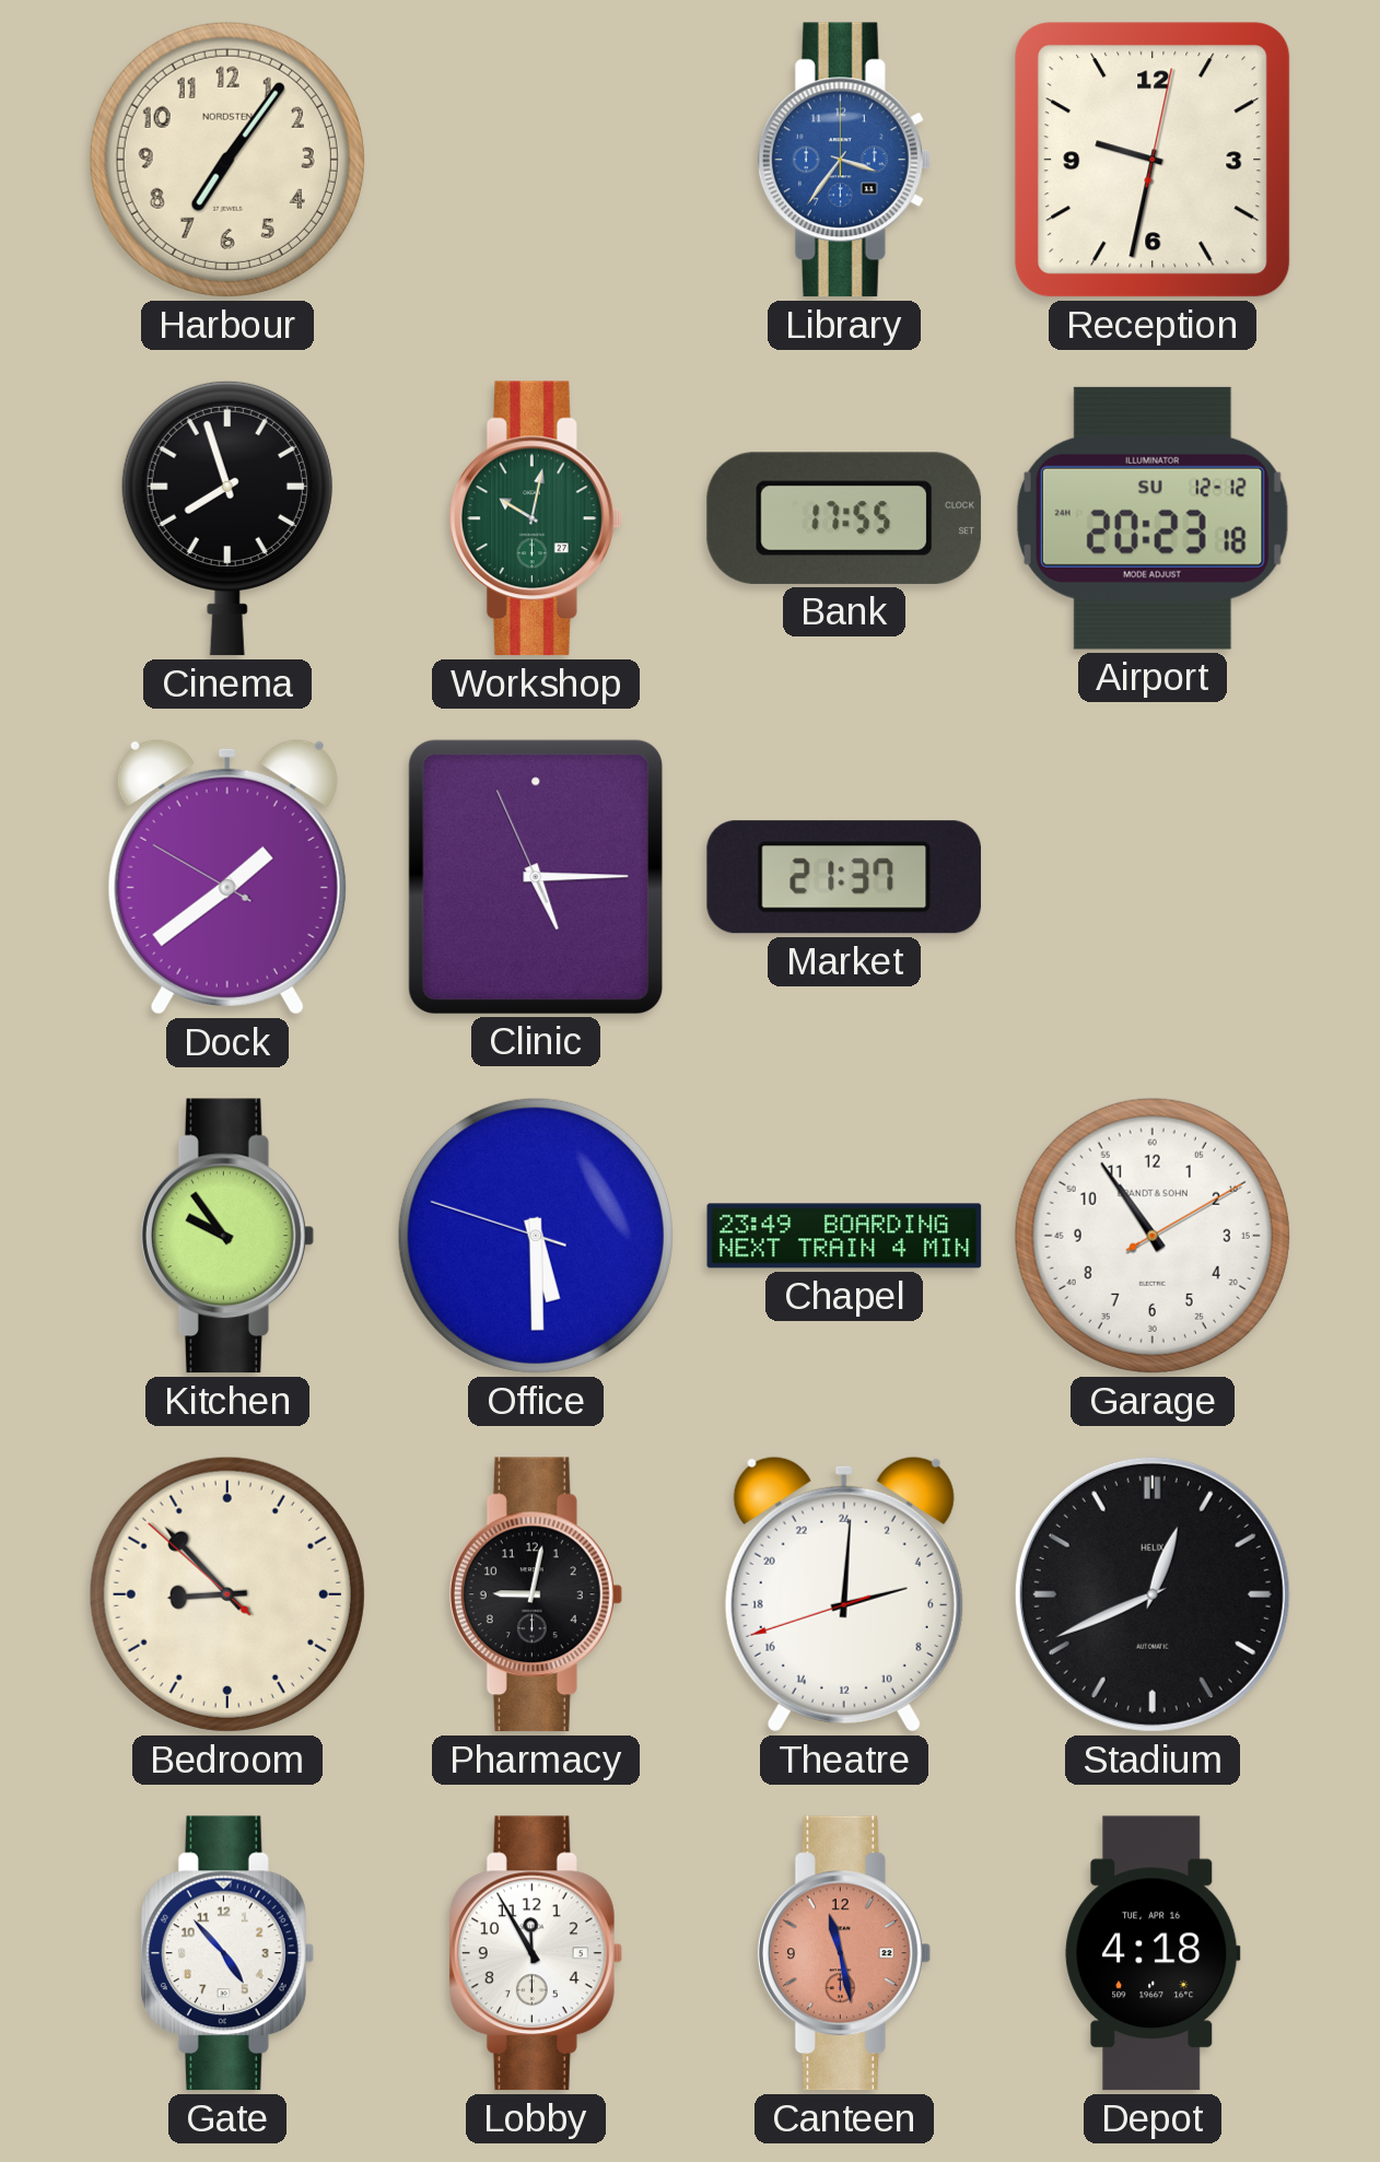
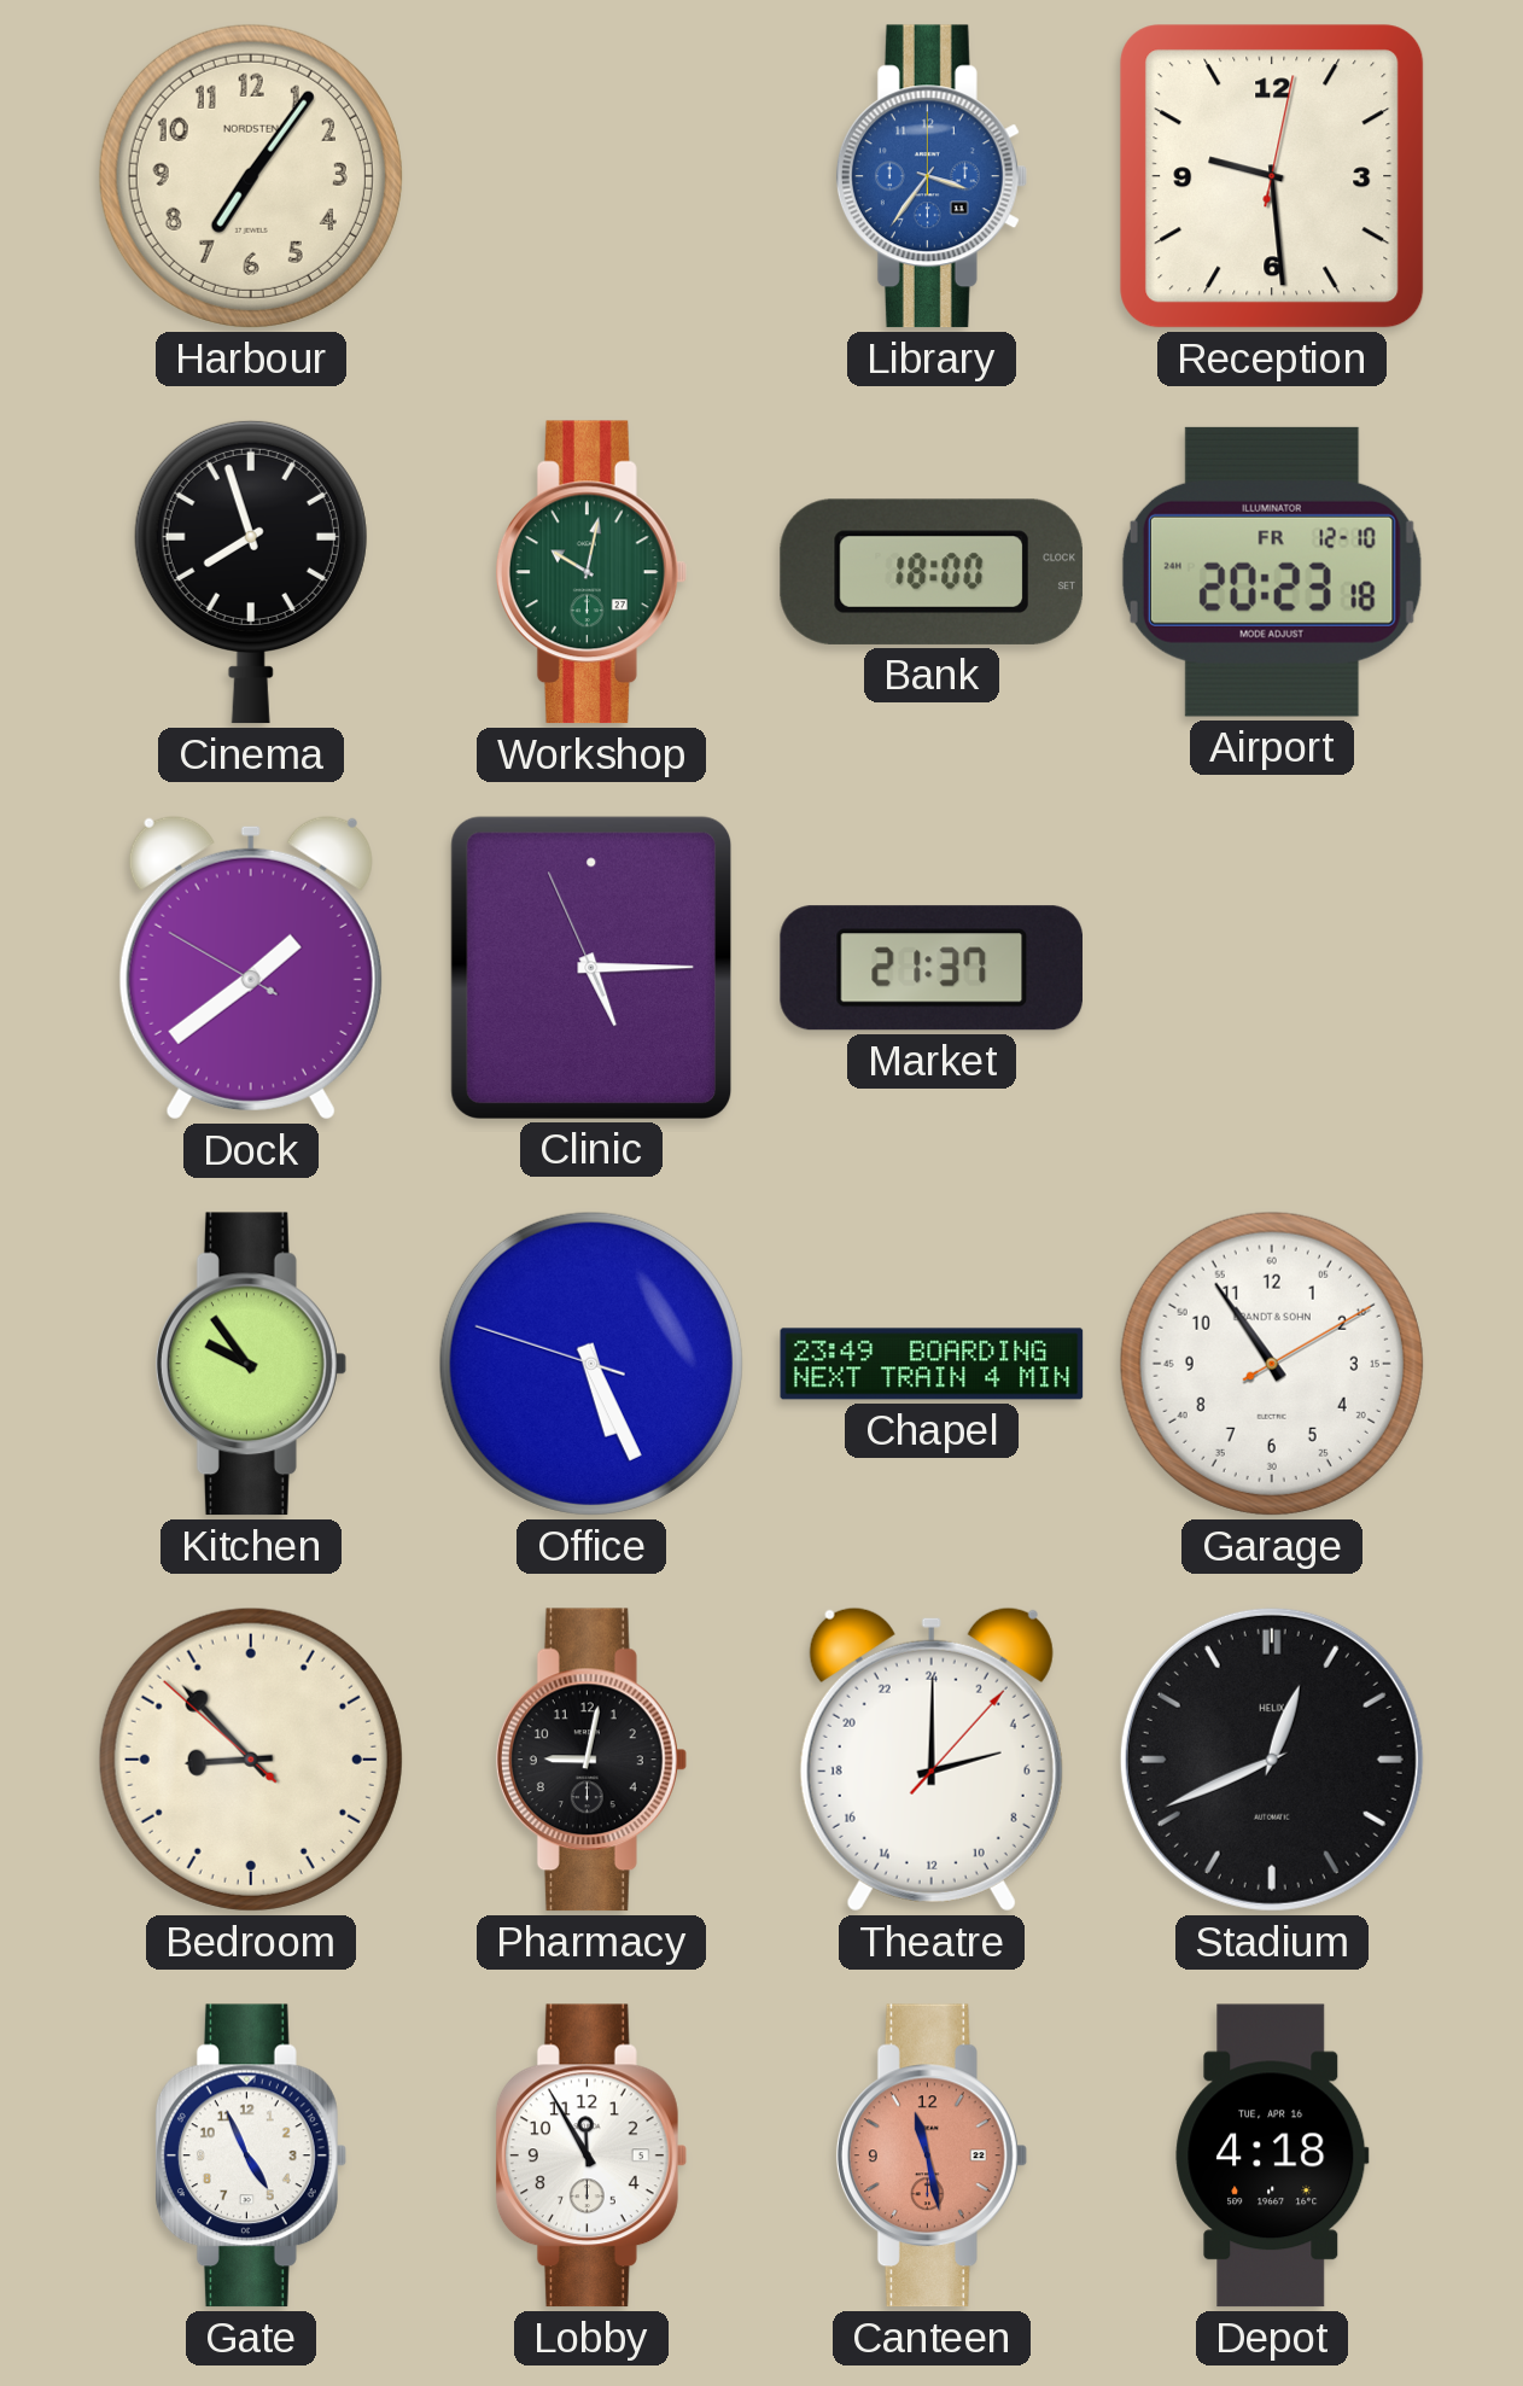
Reception: 9:32 -> 9:29
Bank: 17:55 -> 18:00
Airport date: SU 12-12 -> FR 12-10
Office: 5:29 -> 5:25
Theatre: 5:00:42 -> 5:00:07
Gate: 4:53 -> 4:56
